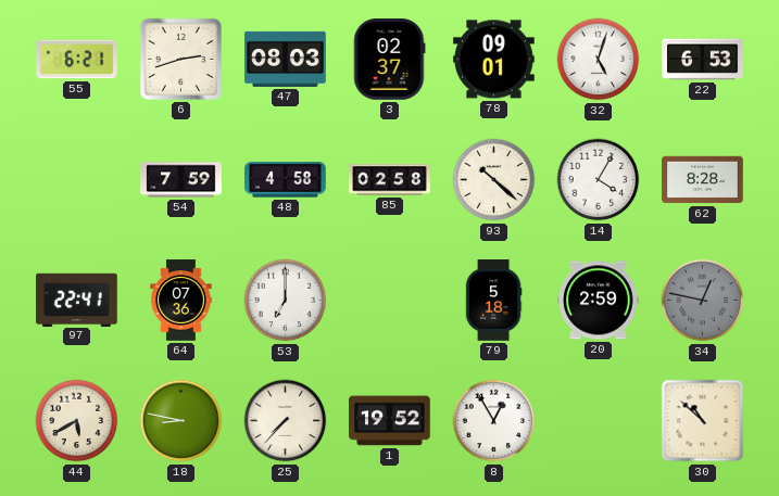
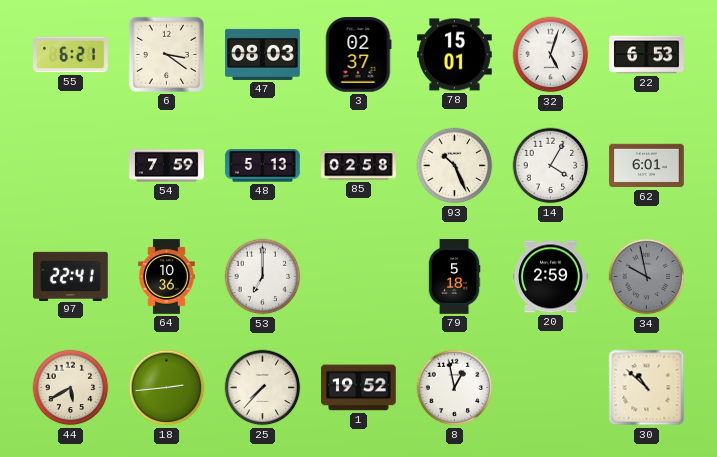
6: 2:42 -> 3:21
78: 09:01 -> 15:01
48: 4:58 -> 5:13
93: 10:22 -> 10:26
62: 8:28 -> 6:01
64: 07:36 -> 10:36
34: 12:47 -> 9:58
18: 8:47 -> 2:44
8: 12:55 -> 12:58
